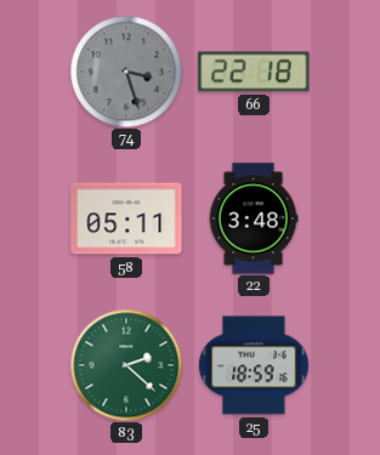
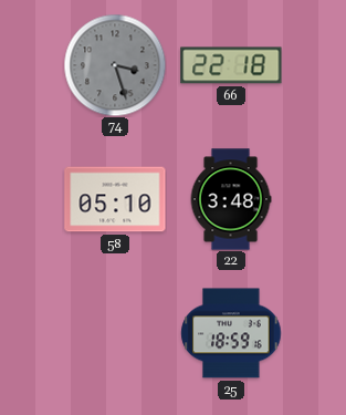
58: 05:11 -> 05:10
83: 2:22 -> none
